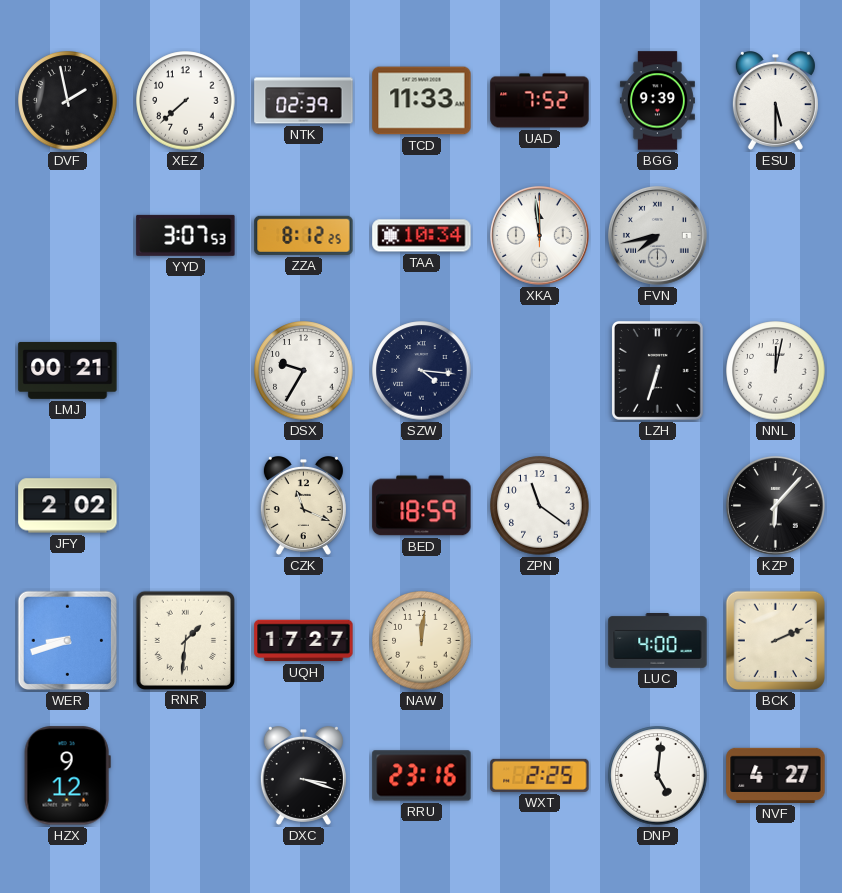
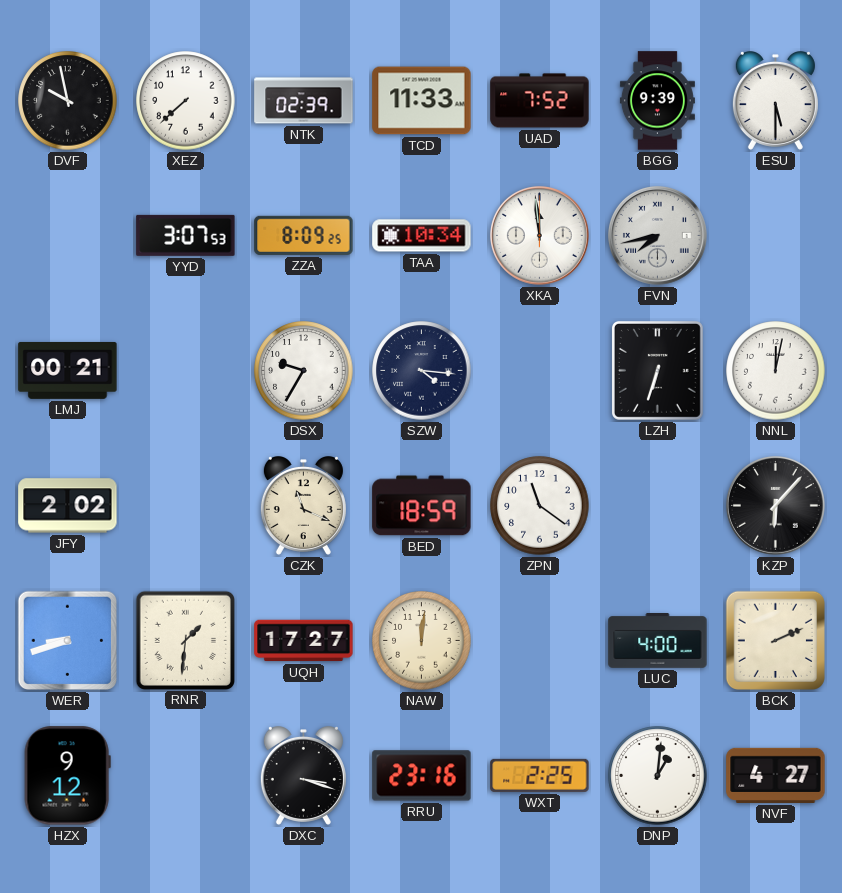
DVF: 1:58 -> 9:58
ZZA: 8:12 -> 8:09
DNP: 5:01 -> 1:01
